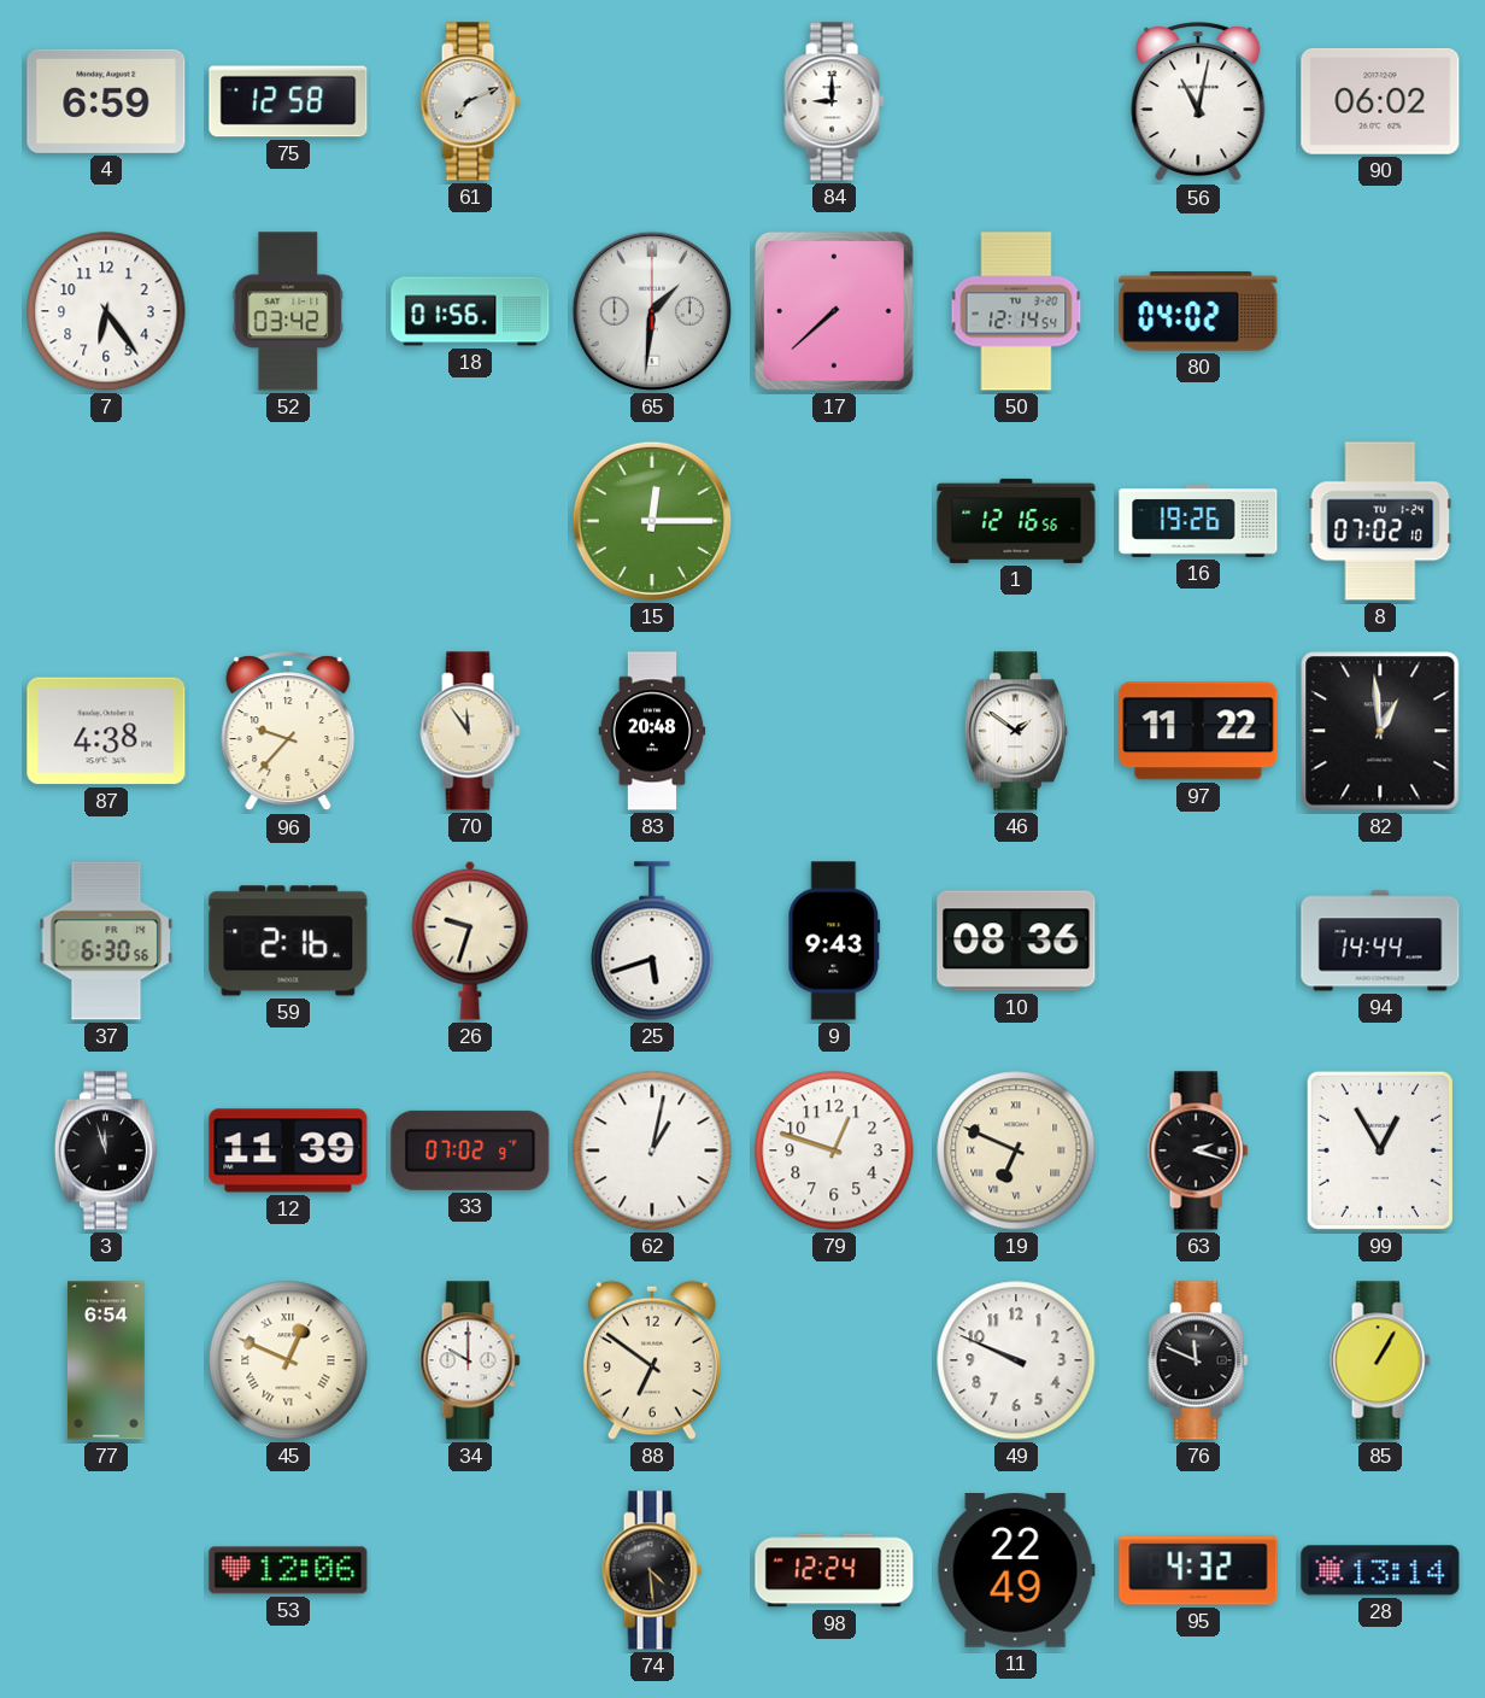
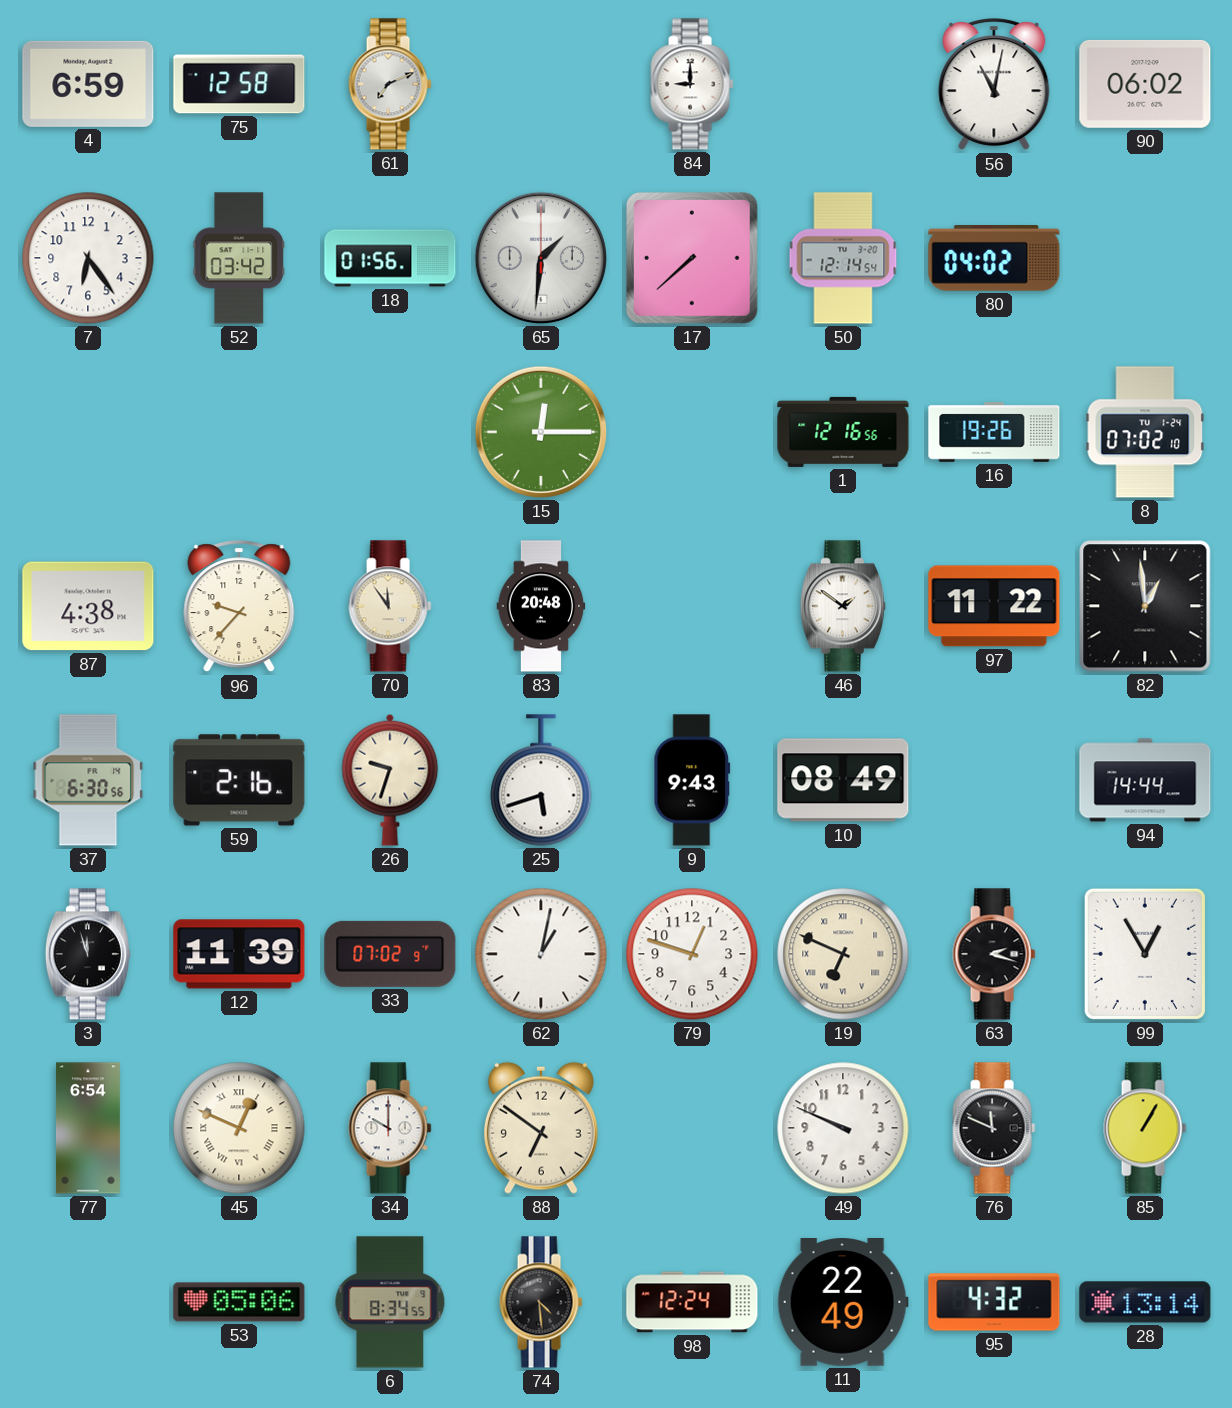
10: 08:36 -> 08:49
53: 12:06 -> 05:06
6: none -> 8:34
